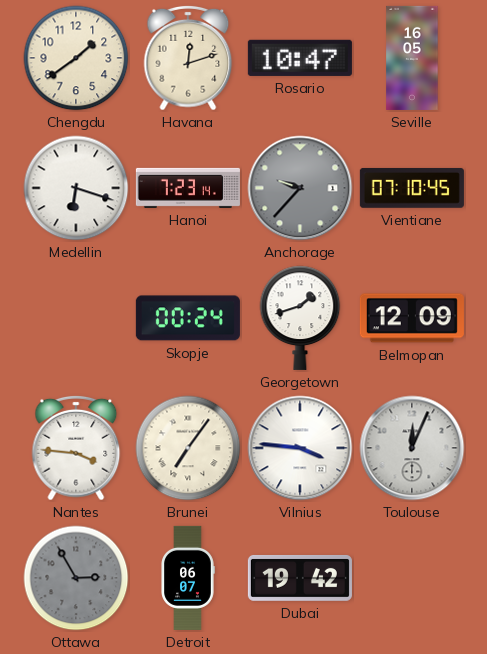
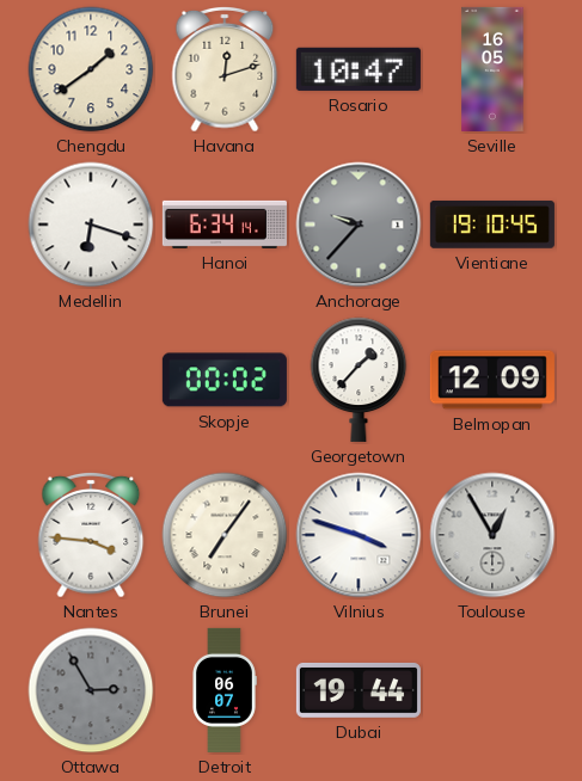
Hanoi: 7:23 -> 6:34
Vientiane: 07:10 -> 19:10
Skopje: 00:24 -> 00:02
Georgetown: 1:42 -> 1:37
Vilnius: 3:46 -> 3:48
Toulouse: 12:04 -> 12:55
Dubai: 19:42 -> 19:44
